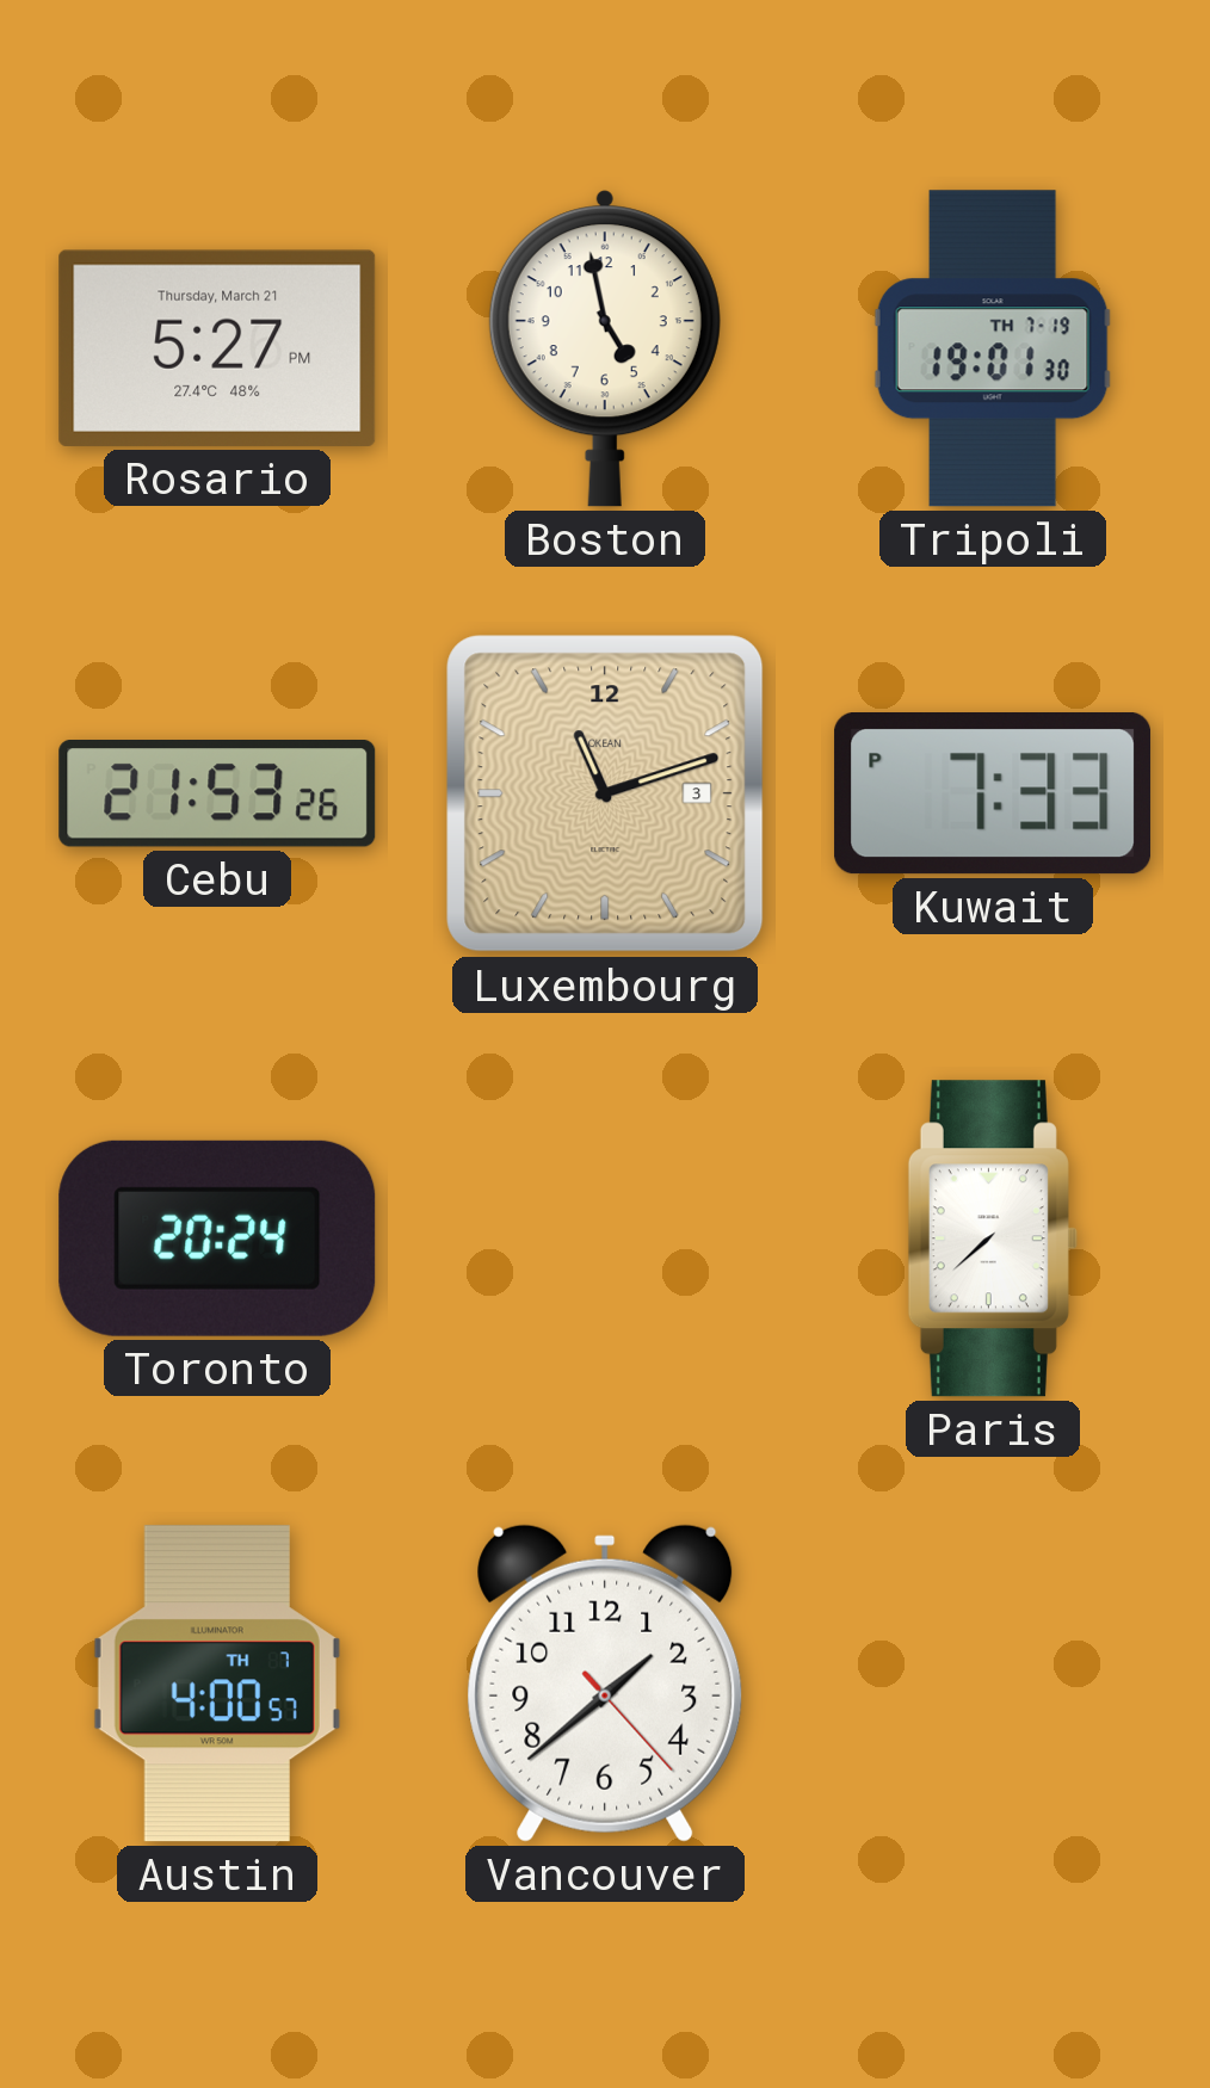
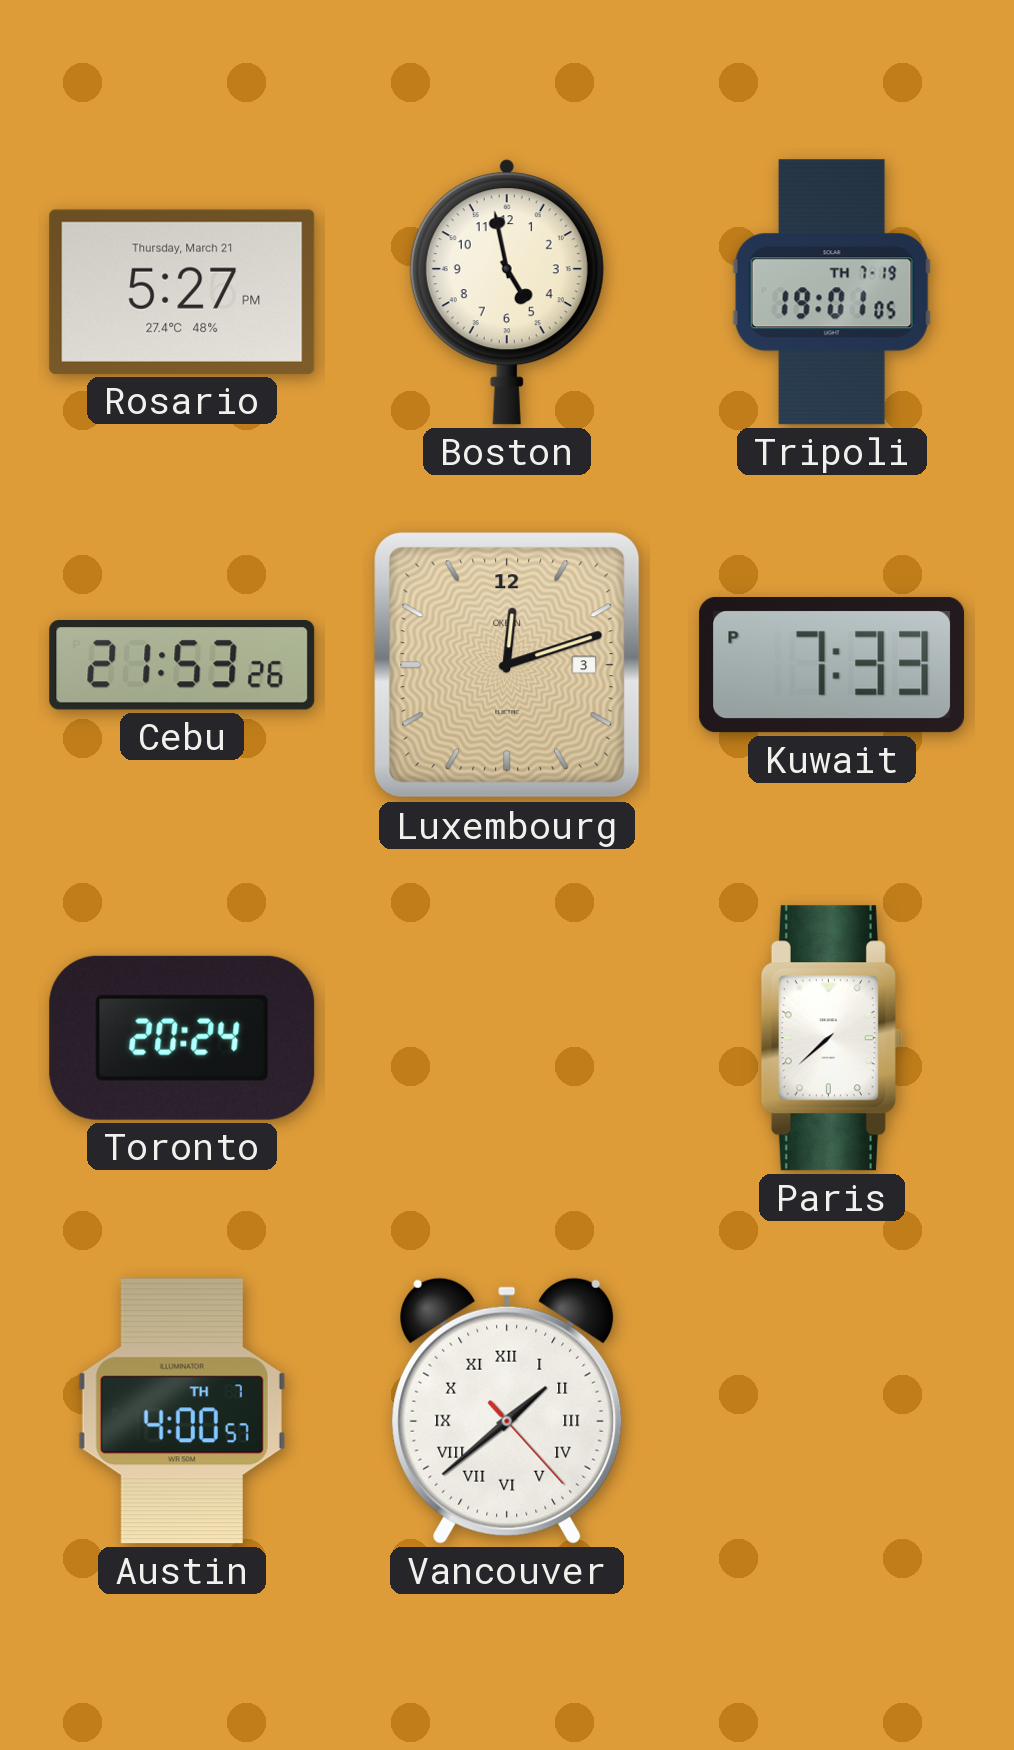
Tripoli: 19:01:30 -> 19:01:05
Luxembourg: 11:12 -> 12:12
Vancouver numerals: Arabic -> Roman
